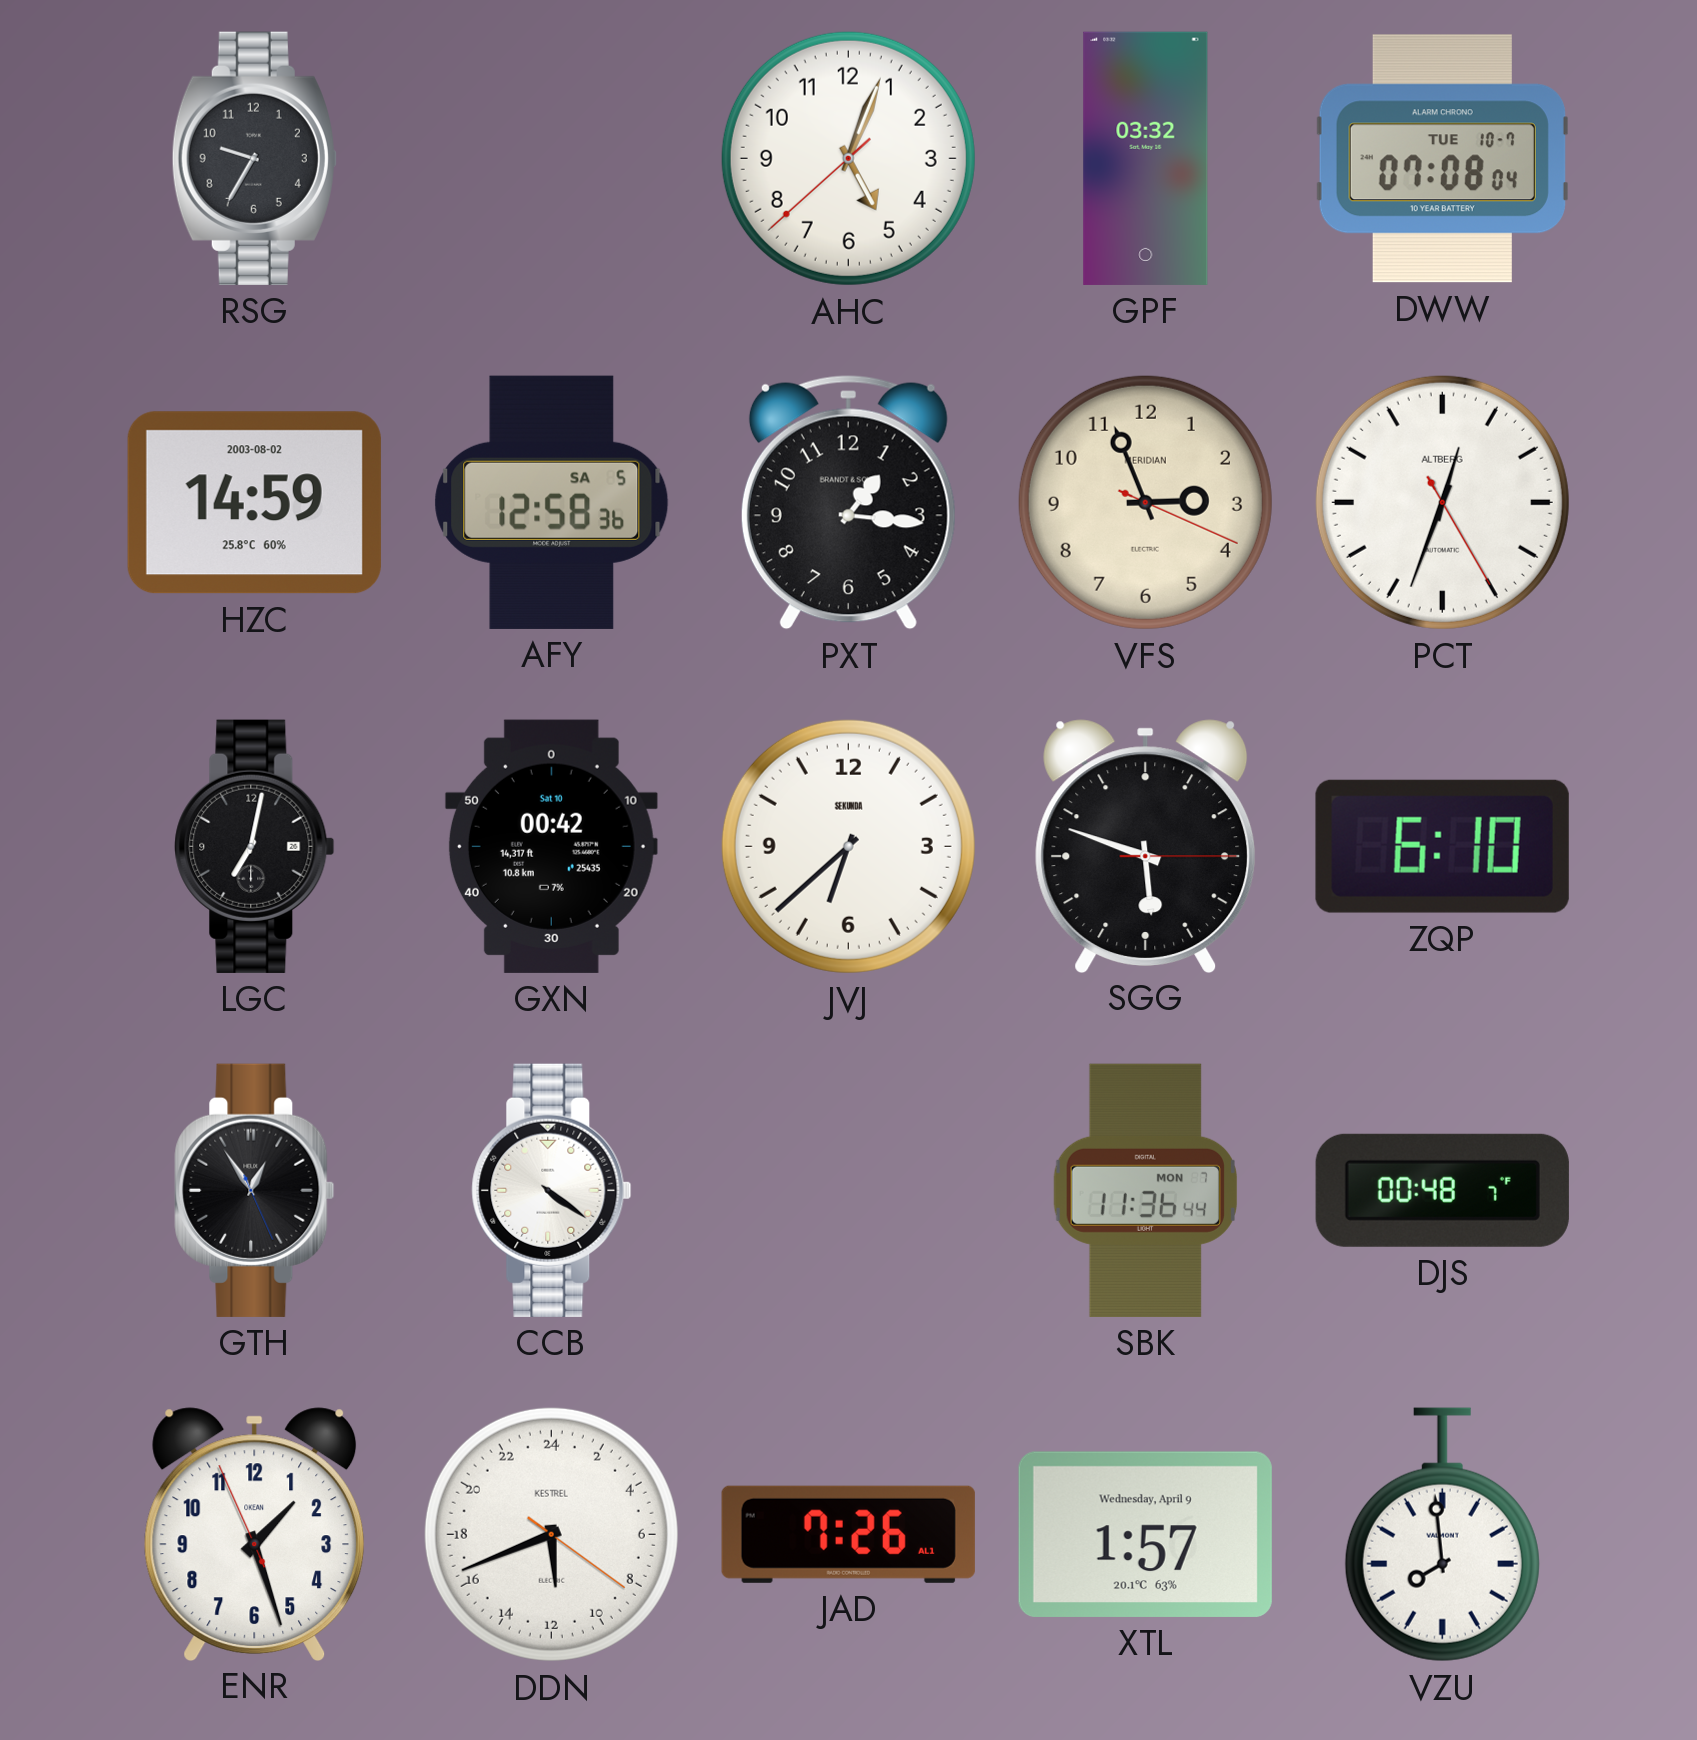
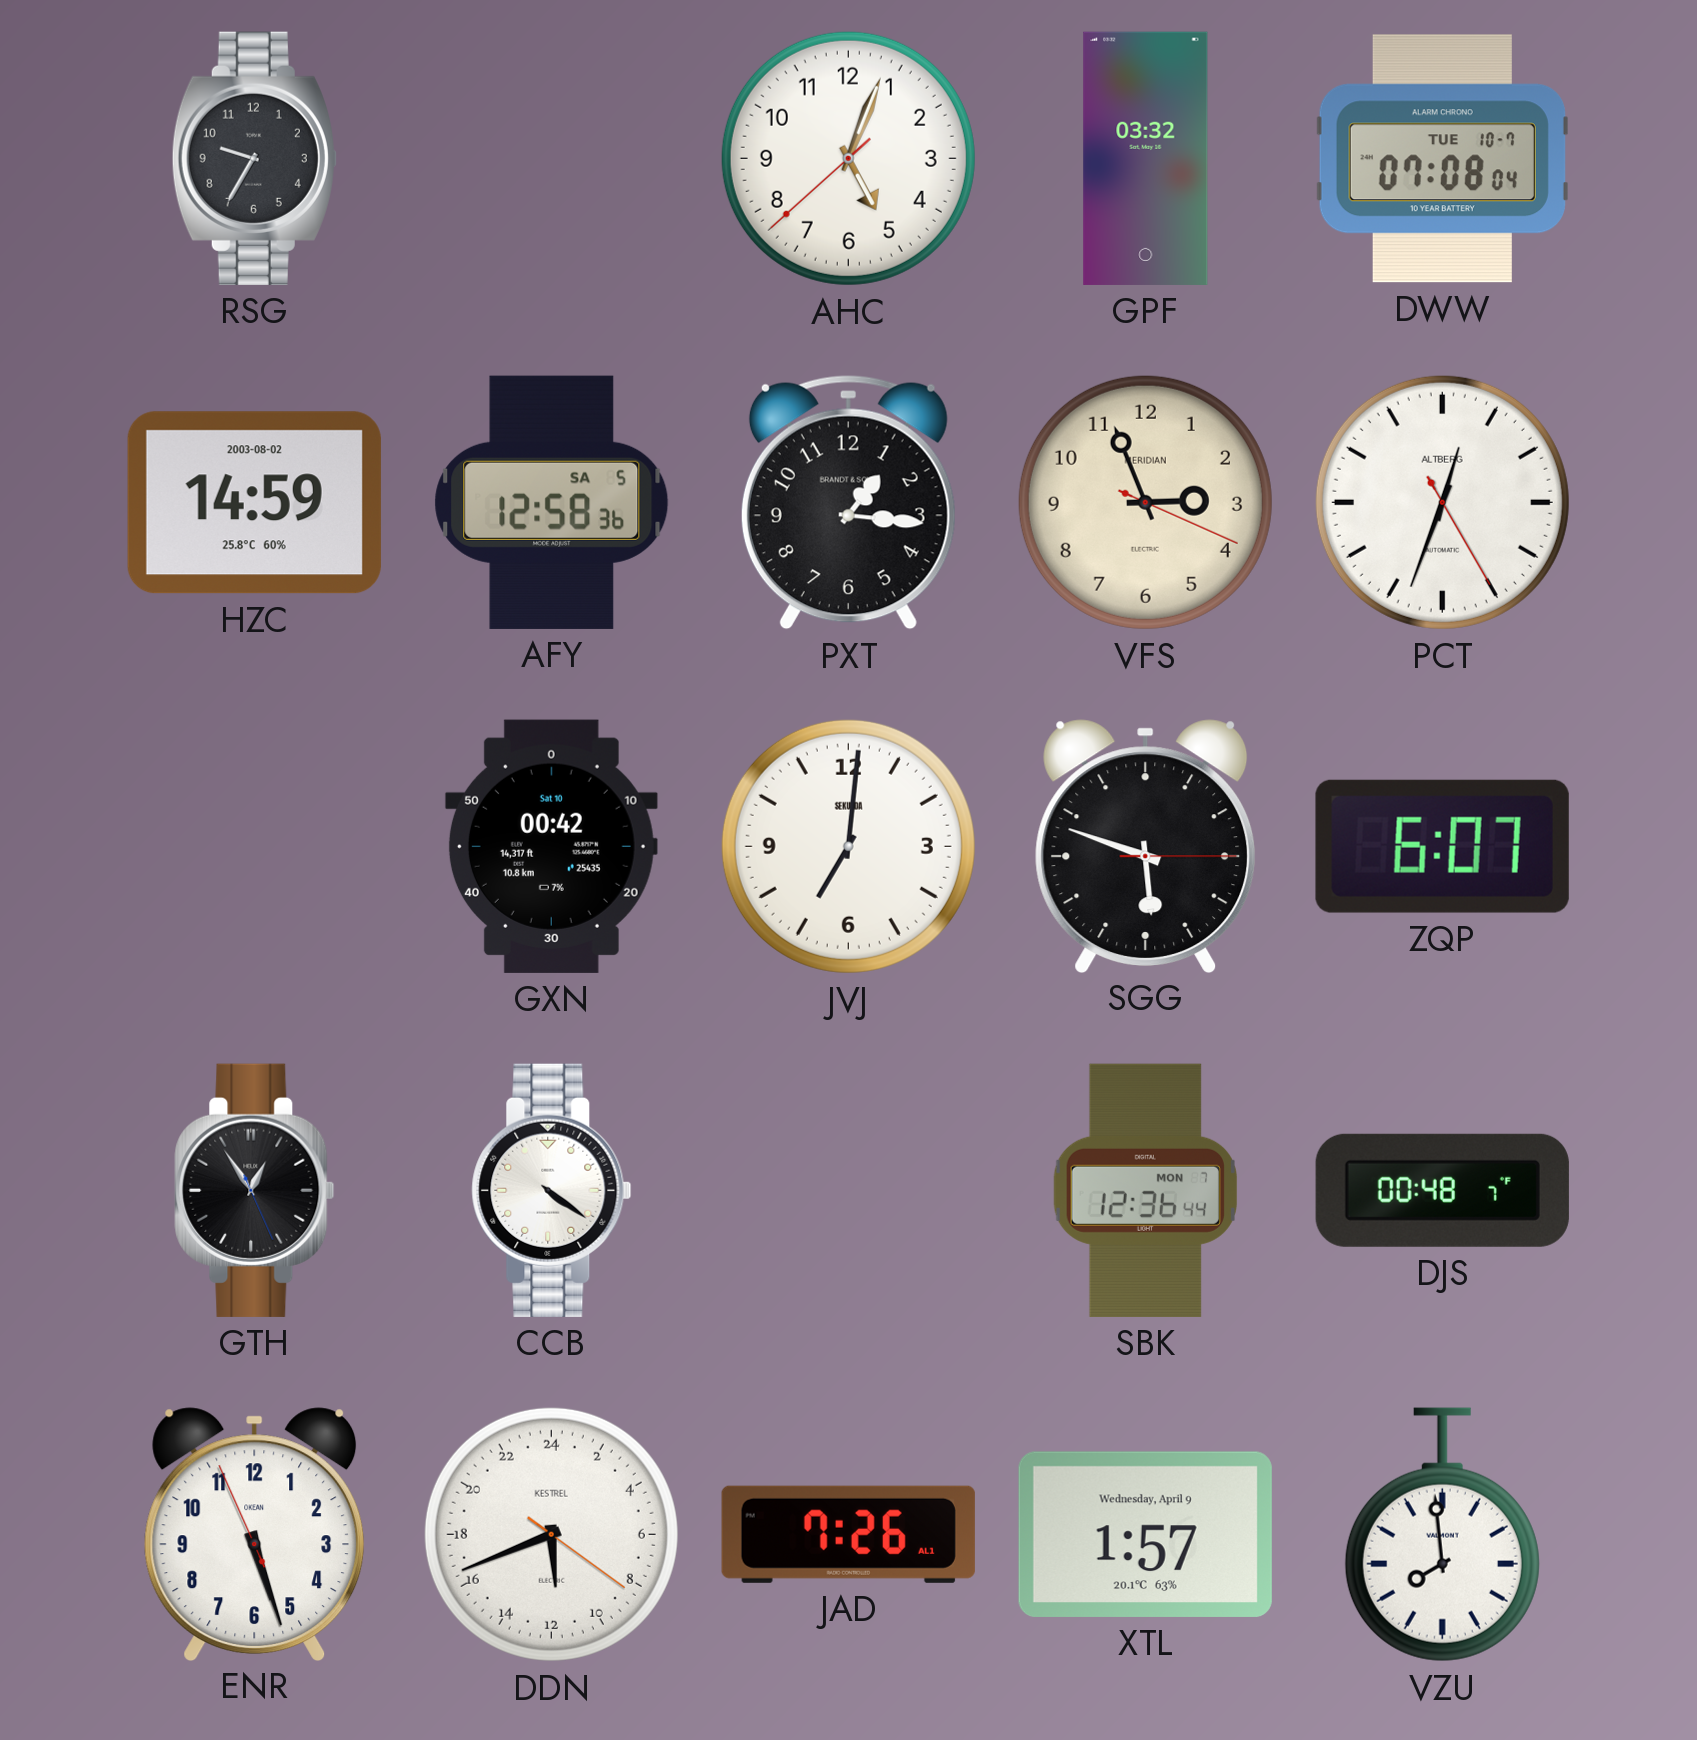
LGC: 7:02 -> none
JVJ: 6:38 -> 7:01
ZQP: 6:10 -> 6:07
SBK: 11:36 -> 12:36
ENR: 1:26 -> 5:26
